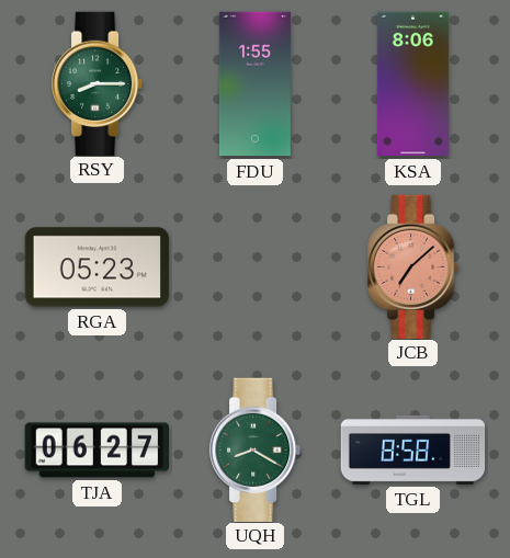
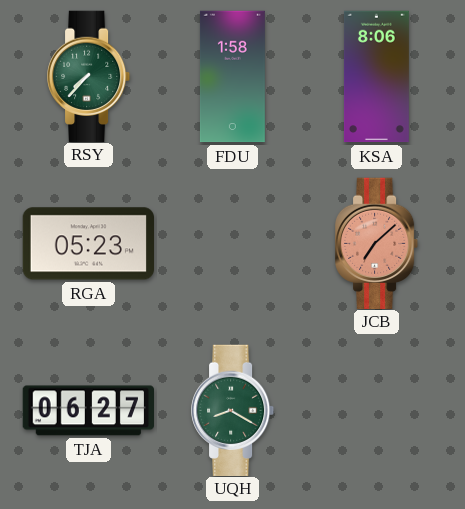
RSY: 8:15 -> 7:37
FDU: 1:55 -> 1:58
TGL: 8:58 -> none
